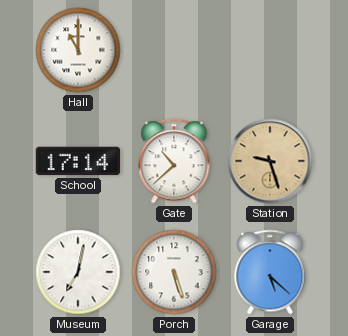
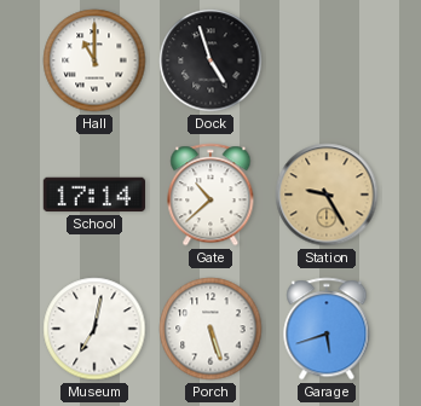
Dock: none -> 4:57
Station: 9:27 -> 9:25
Garage: 5:22 -> 5:42
